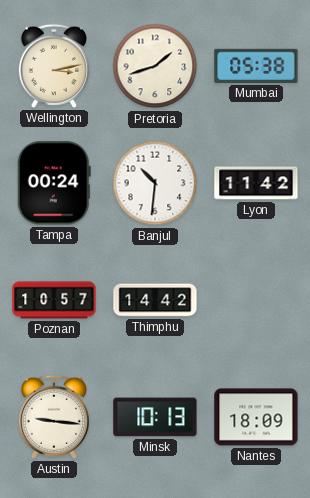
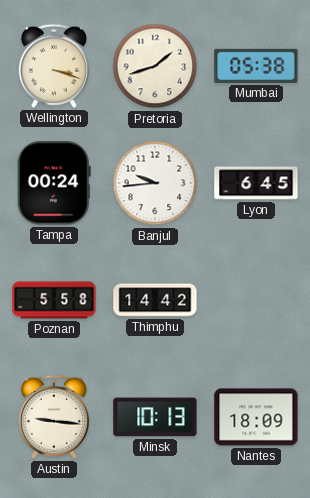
Wellington: 3:13 -> 3:18
Banjul: 10:31 -> 9:44
Lyon: 11:42 -> 6:45
Poznan: 10:57 -> 5:58
